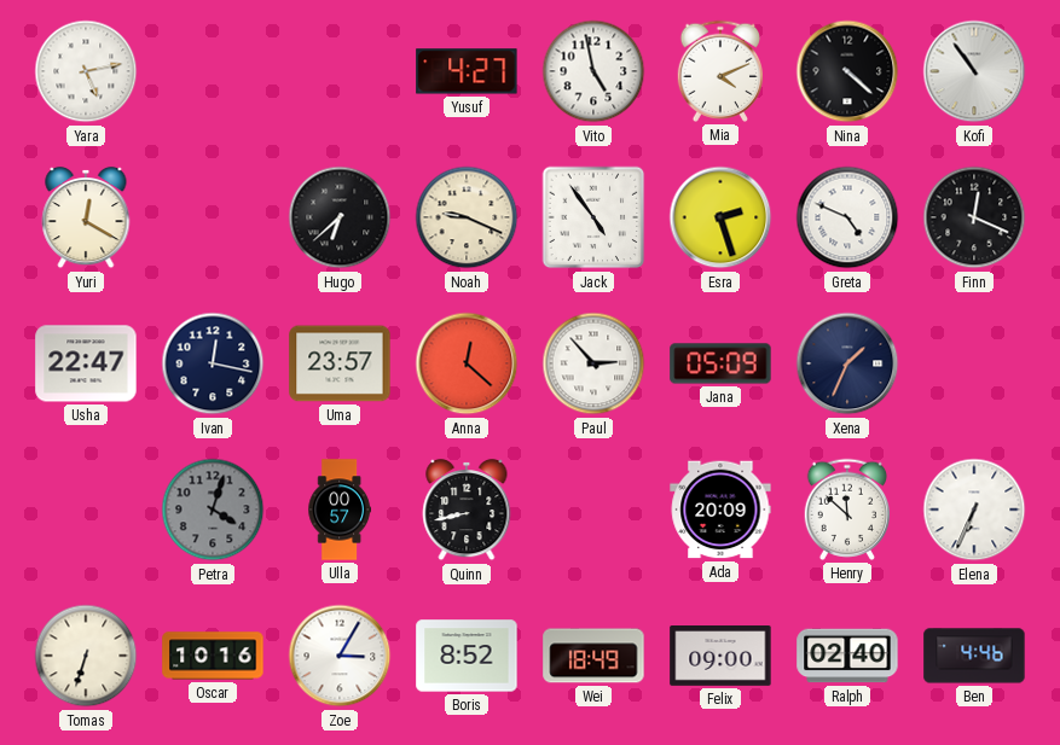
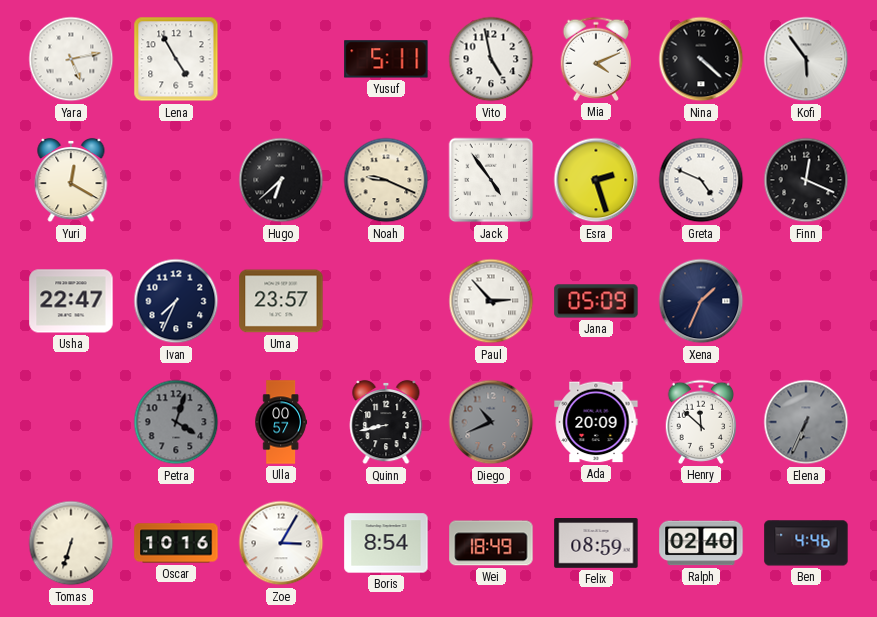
Lena: none -> 4:55
Yusuf: 4:27 -> 5:11
Kofi: 10:54 -> 5:54
Ivan: 12:17 -> 7:34
Anna: 12:22 -> none
Diego: none -> 10:41
Elena dial: white -> grey
Boris: 8:52 -> 8:54
Felix: 09:00 -> 08:59
